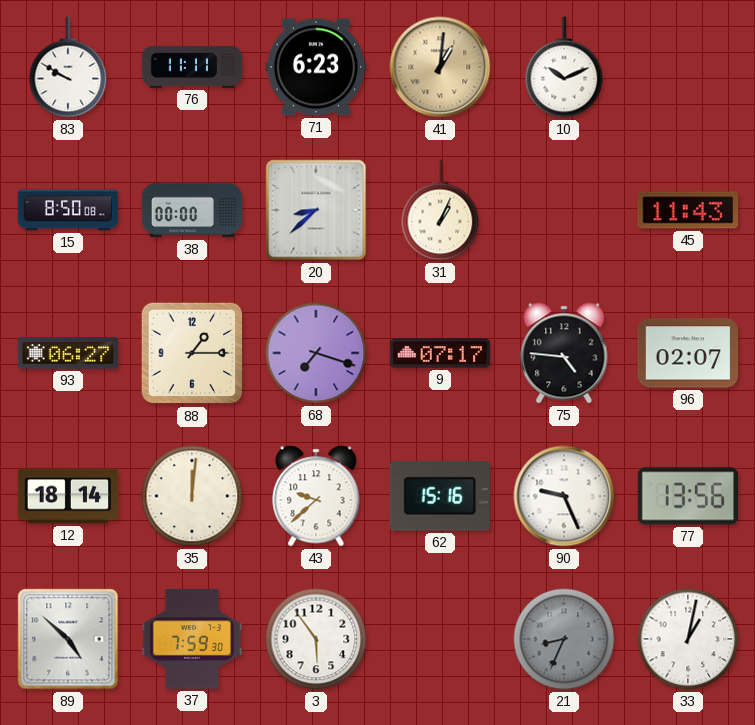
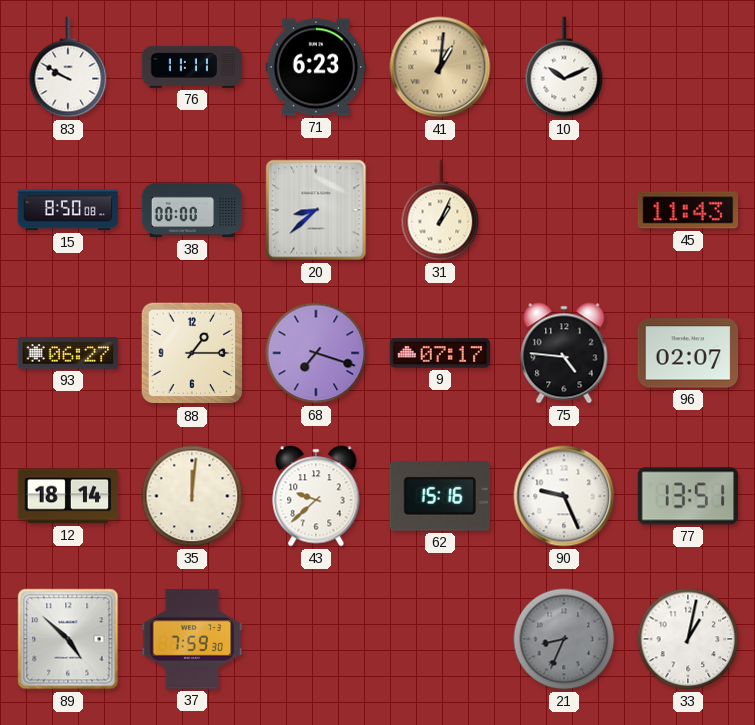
77: 13:56 -> 13:51
3: 5:54 -> none
